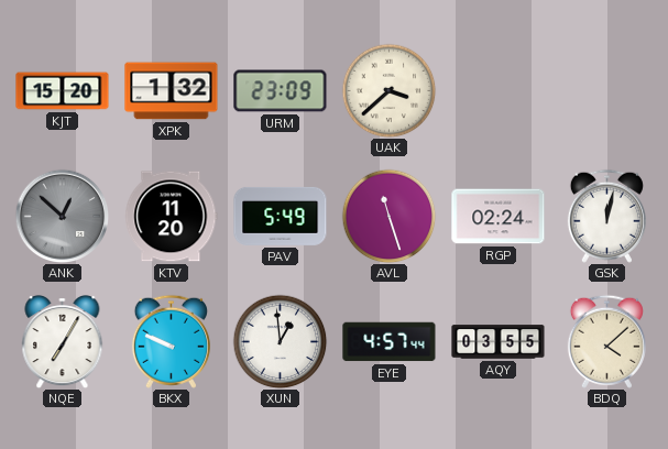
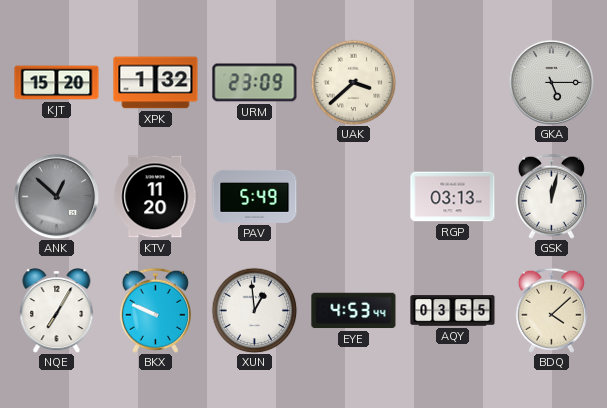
GKA: none -> 5:15
AVL: 11:27 -> none
RGP: 02:24 -> 03:13
EYE: 4:57 -> 4:53
